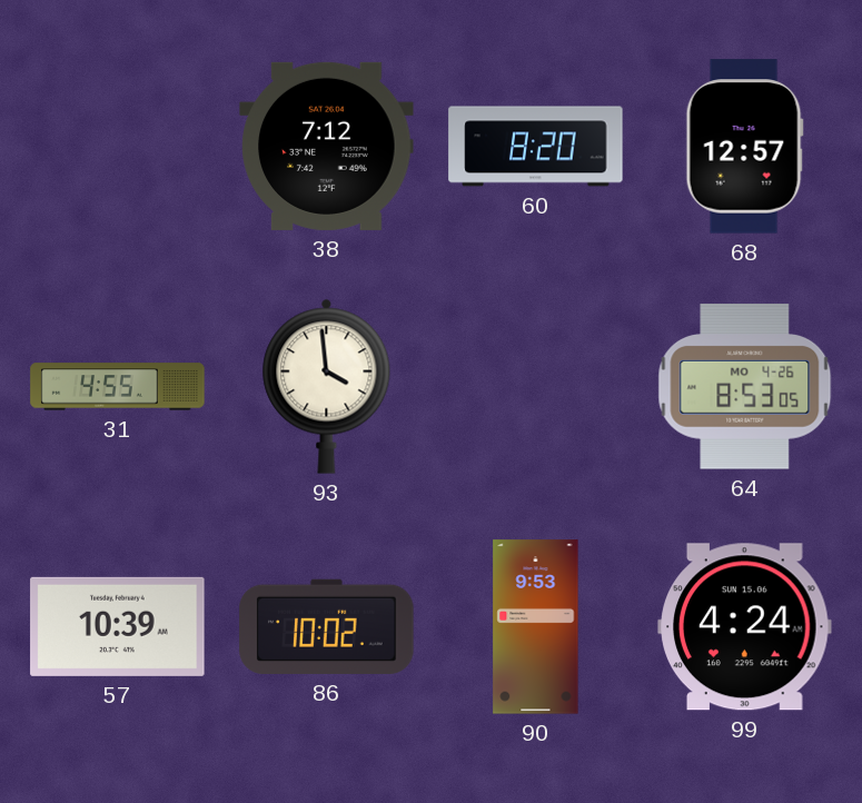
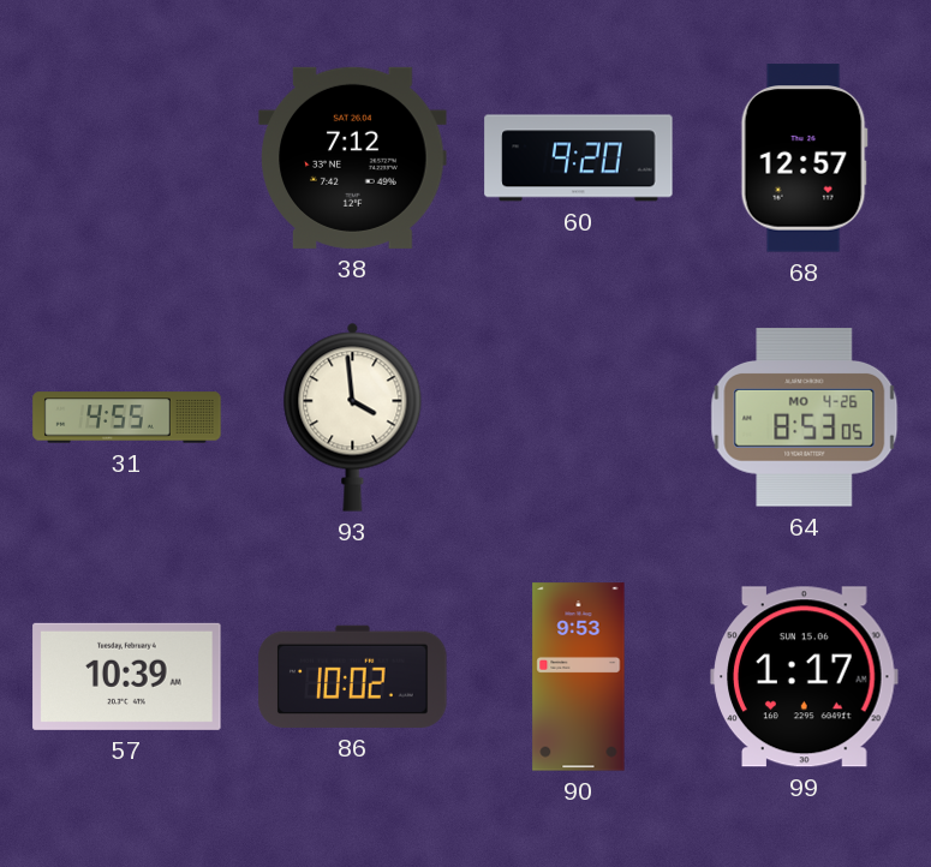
60: 8:20 -> 9:20
99: 4:24 -> 1:17
